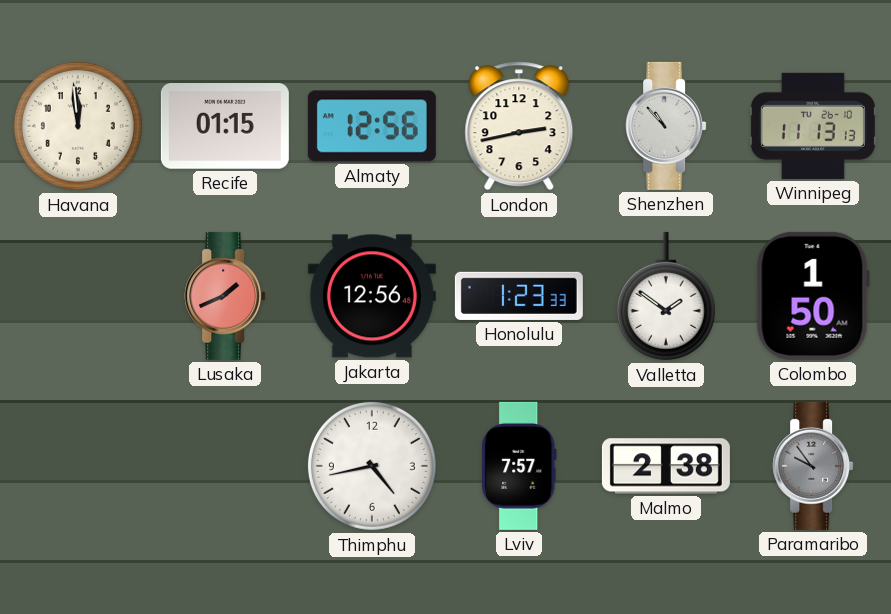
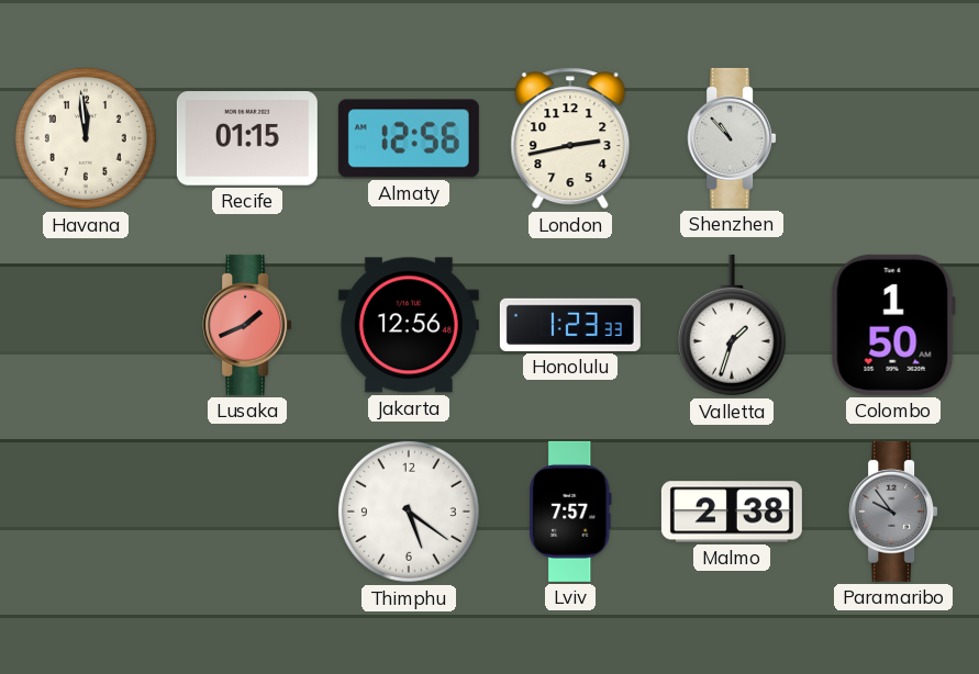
Winnipeg: 11:13 -> none
Valletta: 1:51 -> 1:33
Thimphu: 4:43 -> 5:21
